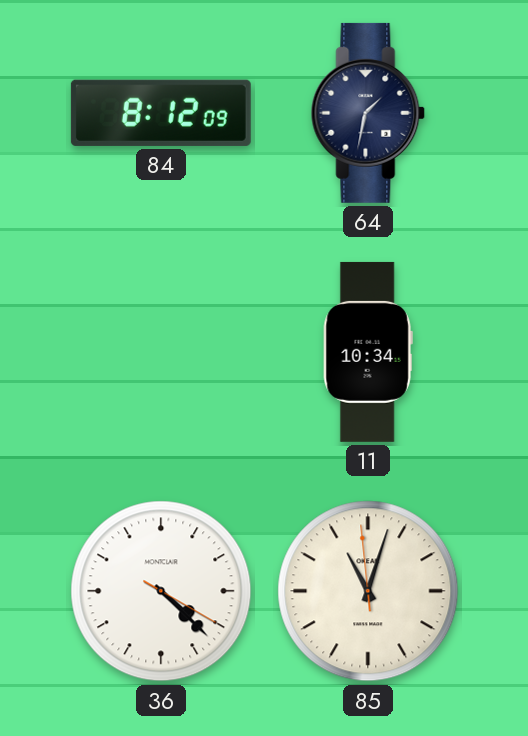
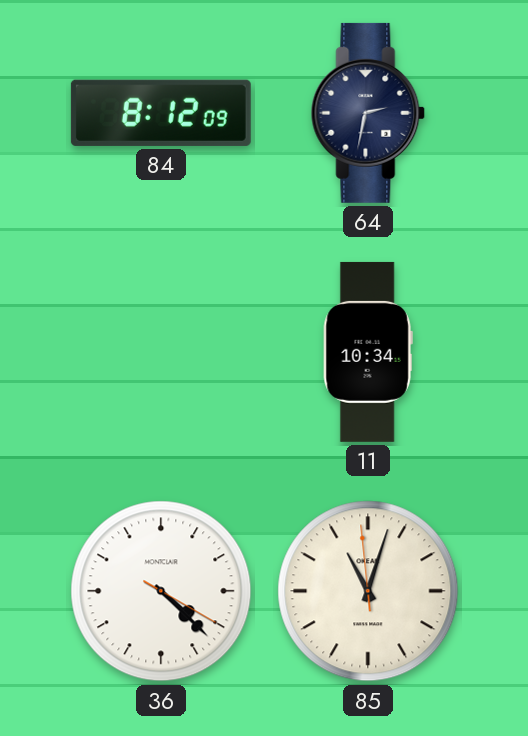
64: 1:32 -> 2:32
